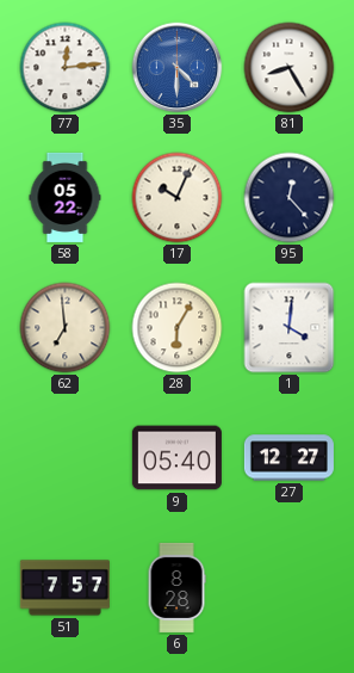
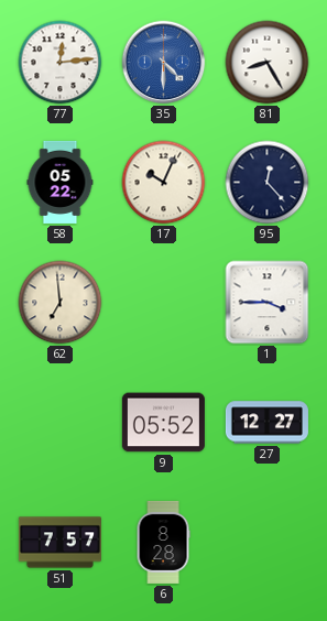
28: 6:05 -> none
1: 4:01 -> 3:45
9: 05:40 -> 05:52
